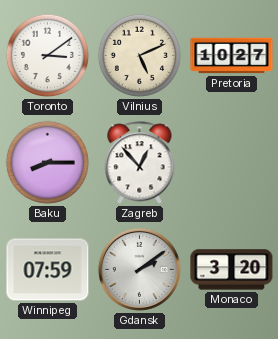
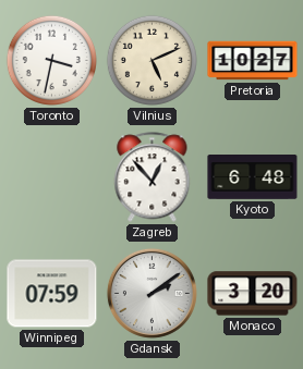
Toronto: 3:09 -> 3:32
Baku: 8:15 -> none
Kyoto: none -> 6:48
